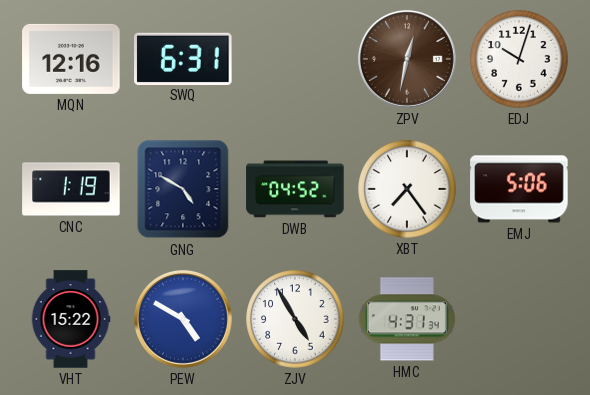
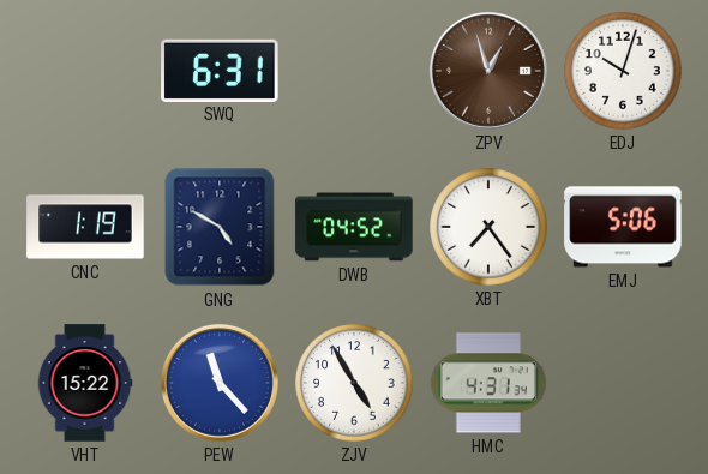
MQN: 12:16 -> none
ZPV: 12:32 -> 12:57
PEW: 4:50 -> 11:23
